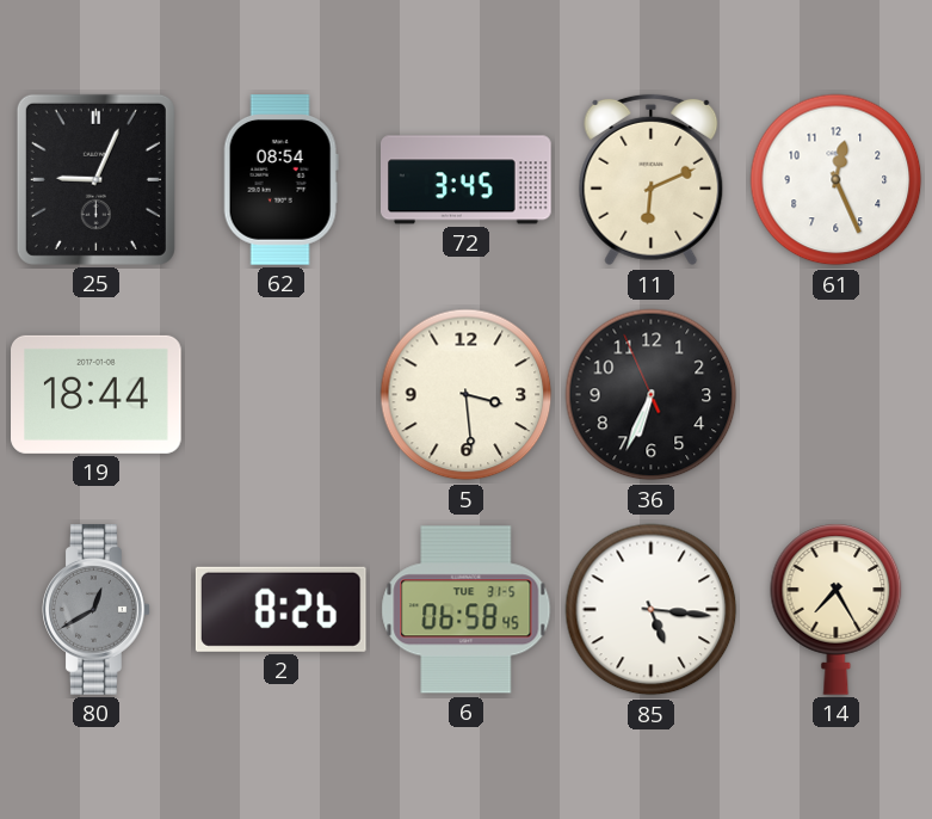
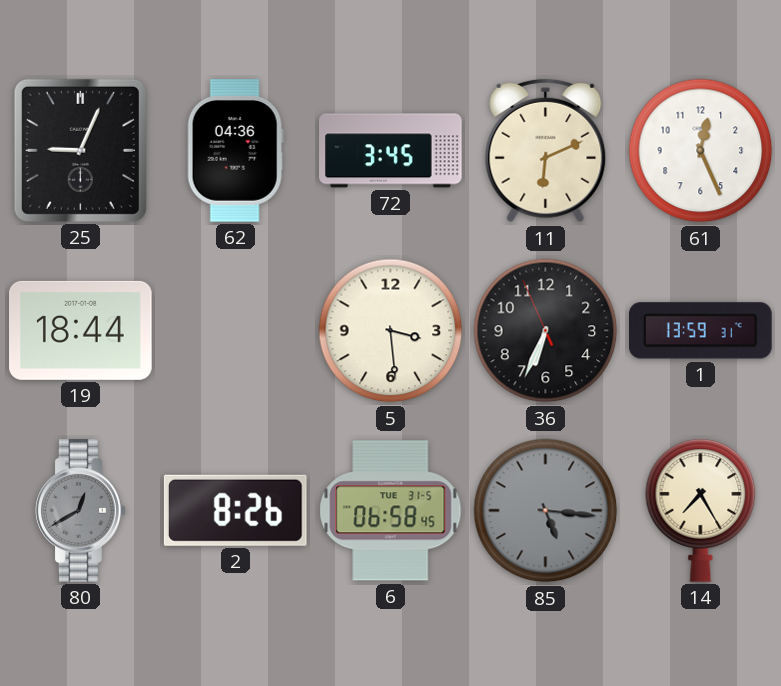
62: 08:54 -> 04:36
1: none -> 13:59
85 dial: white -> grey
